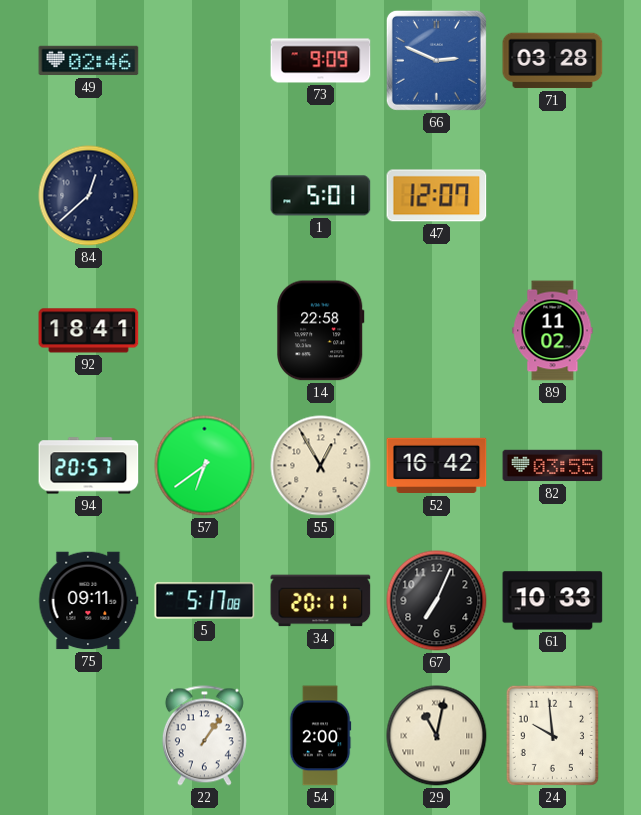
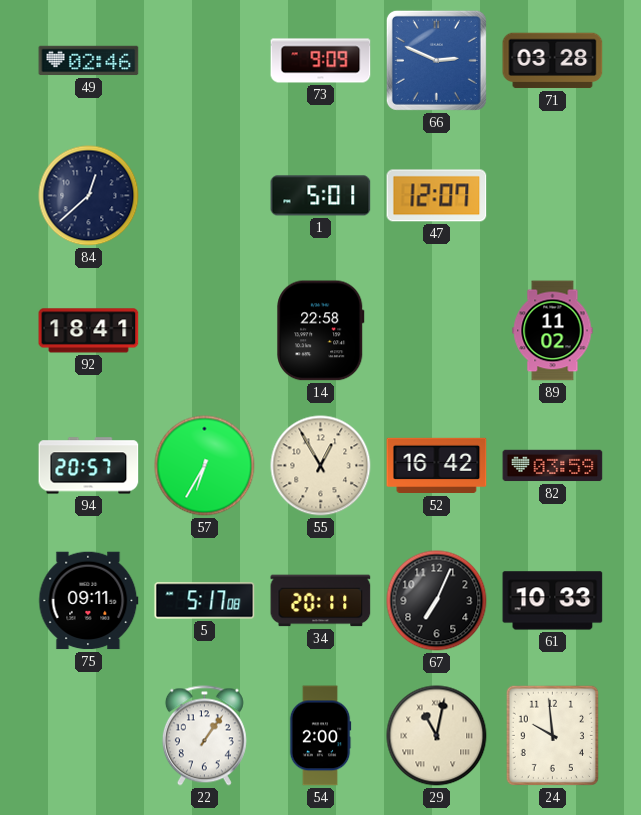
57: 6:39 -> 6:35
82: 03:55 -> 03:59
